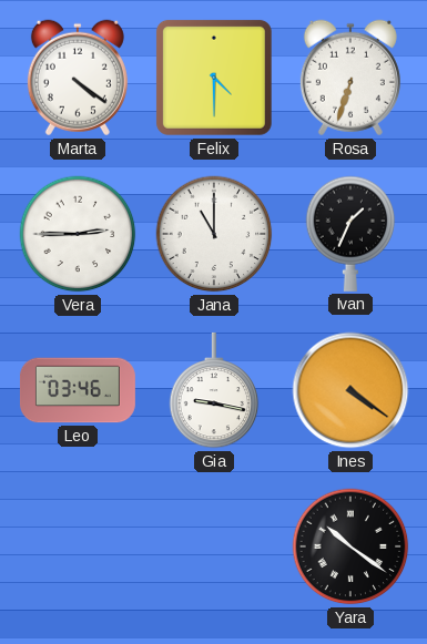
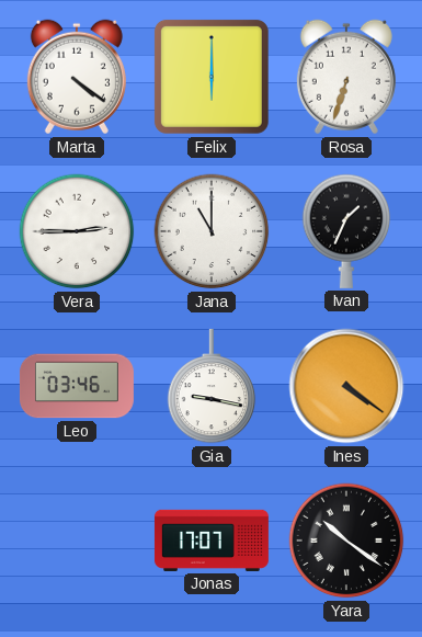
Felix: 4:30 -> 6:00
Jonas: none -> 17:07
